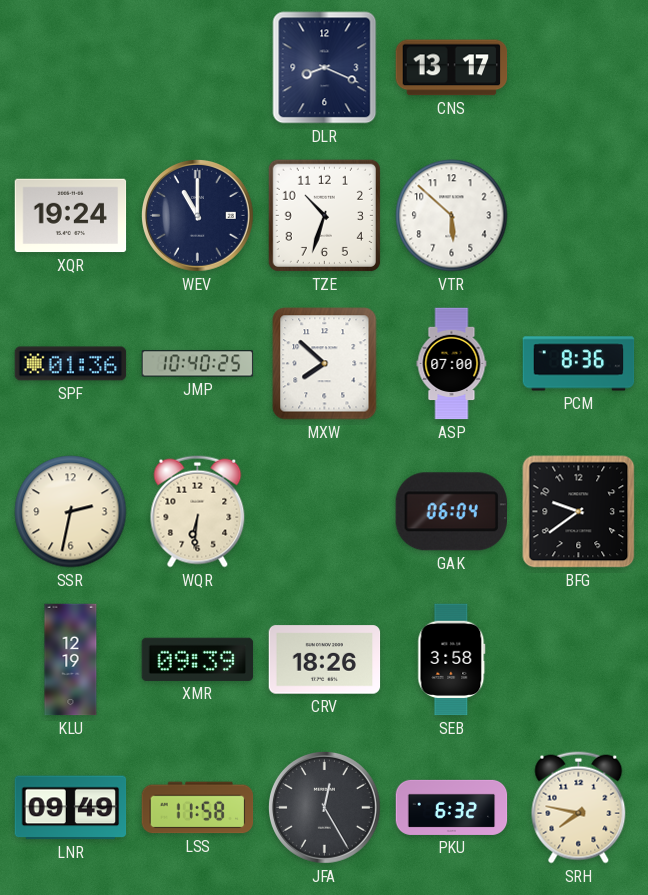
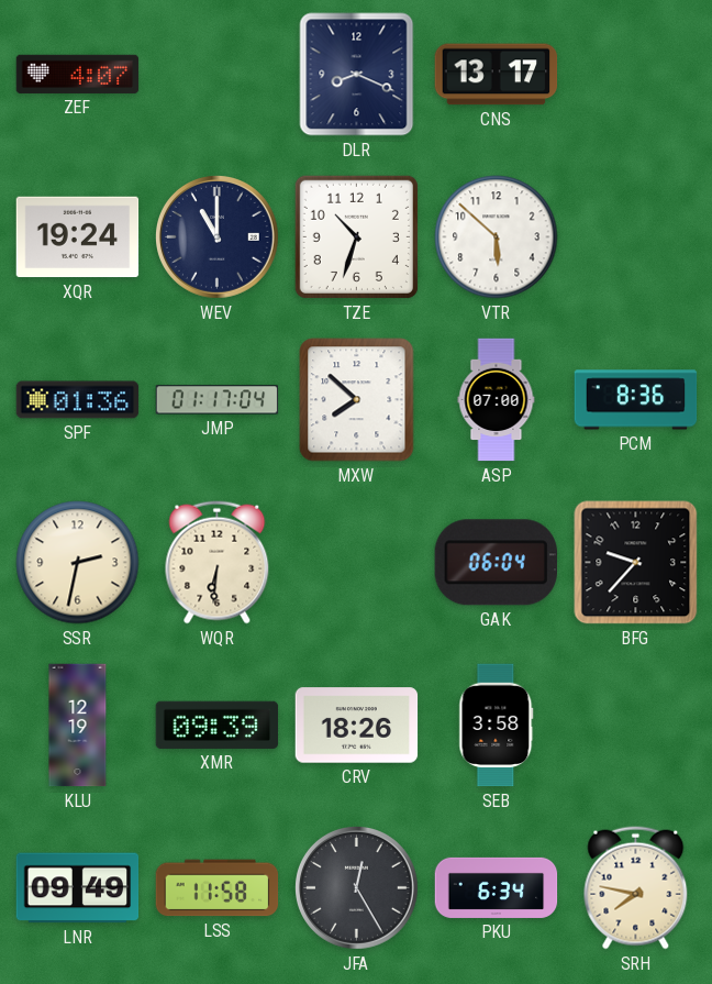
ZEF: none -> 4:07
JMP: 10:40 -> 01:17
BFG: 9:39 -> 9:37
PKU: 6:32 -> 6:34
